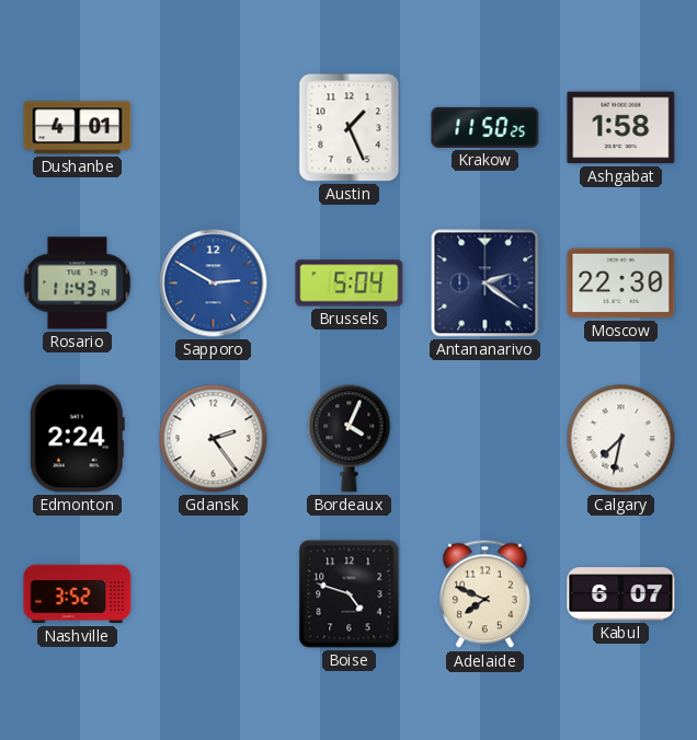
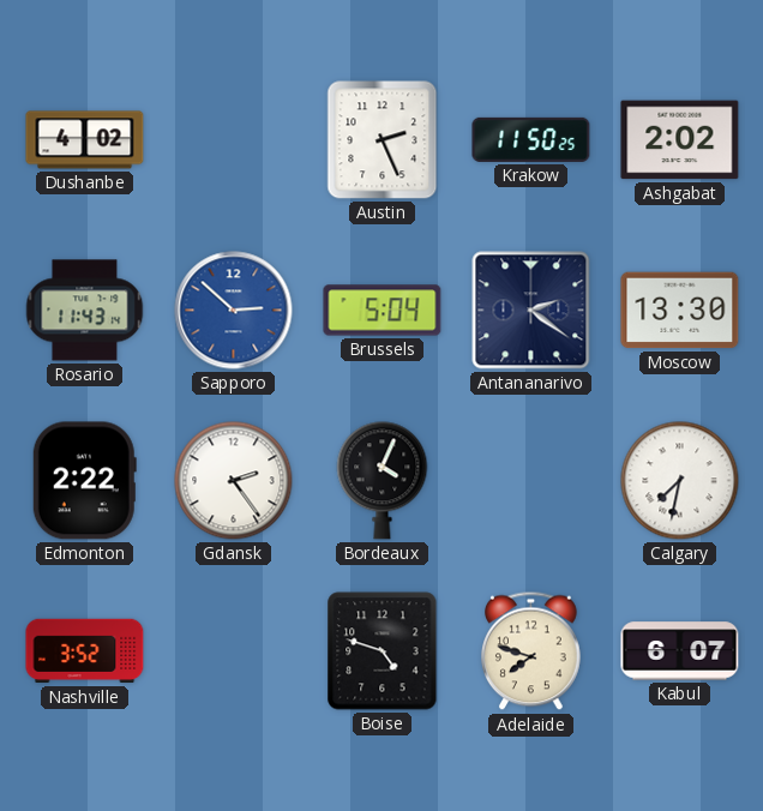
Dushanbe: 4:01 -> 4:02
Austin: 1:26 -> 2:26
Ashgabat: 1:58 -> 2:02
Sapporo: 2:50 -> 2:52
Moscow: 22:30 -> 13:30
Edmonton: 2:24 -> 2:22
Adelaide: 7:49 -> 7:48
